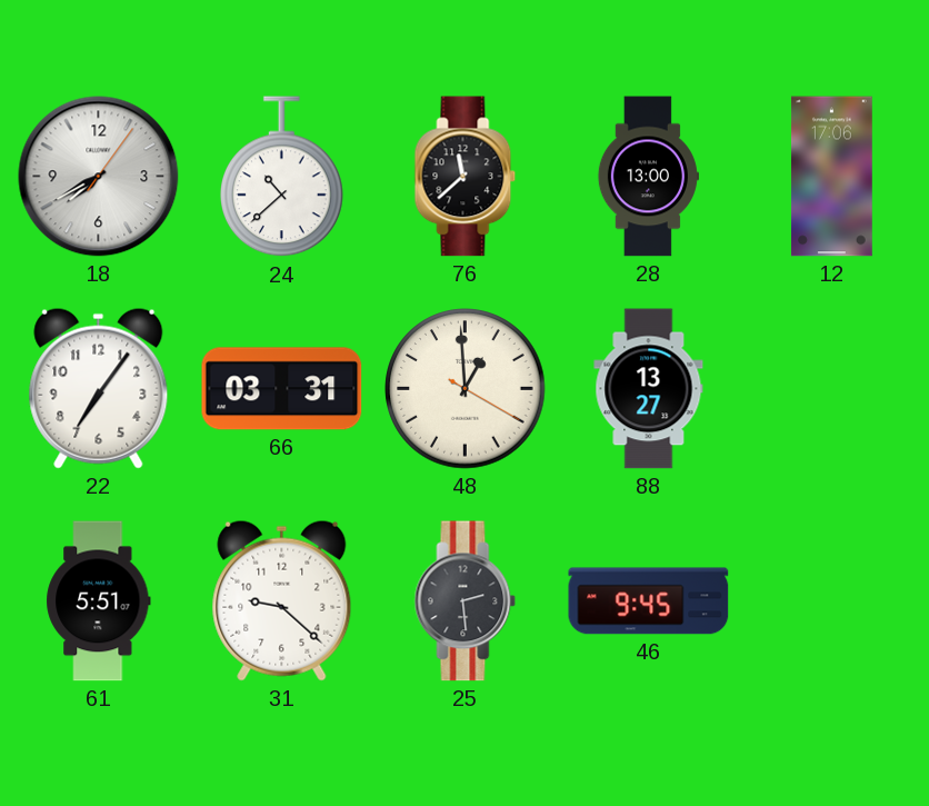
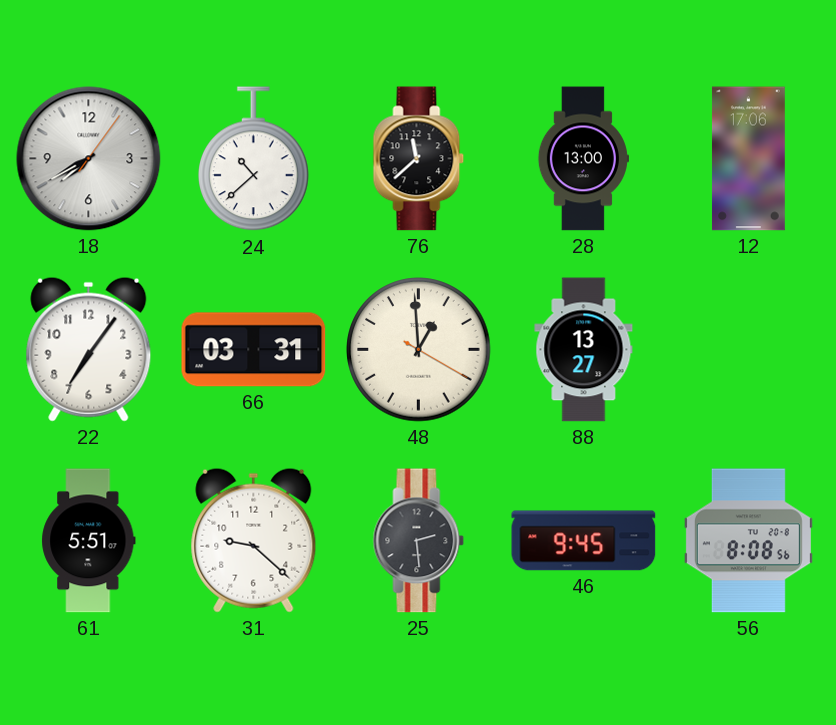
56: none -> 8:08
